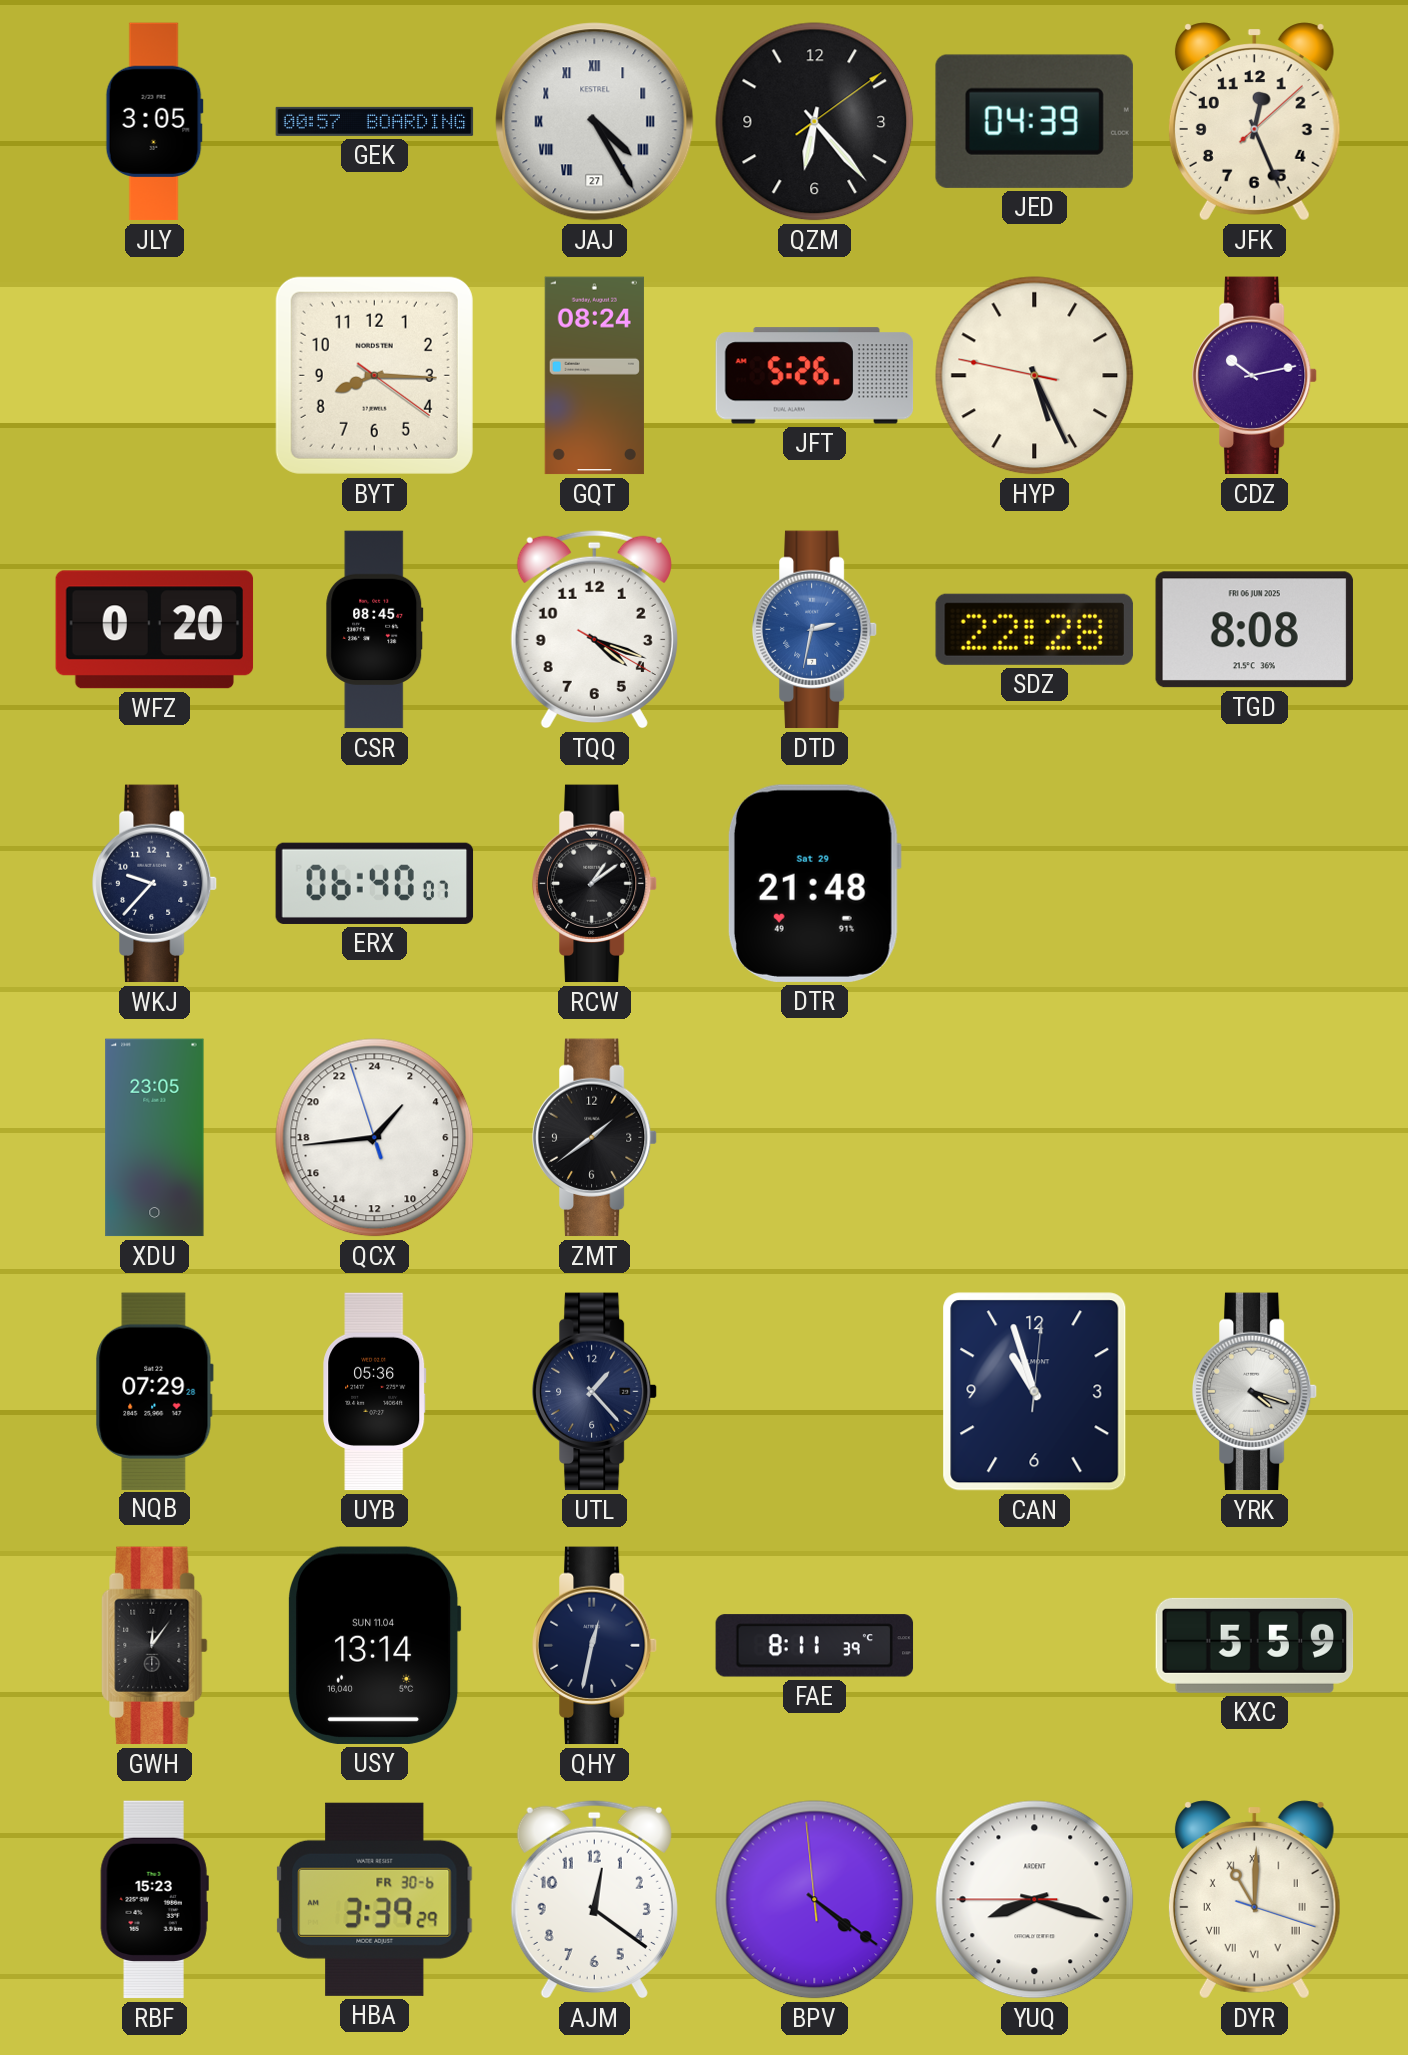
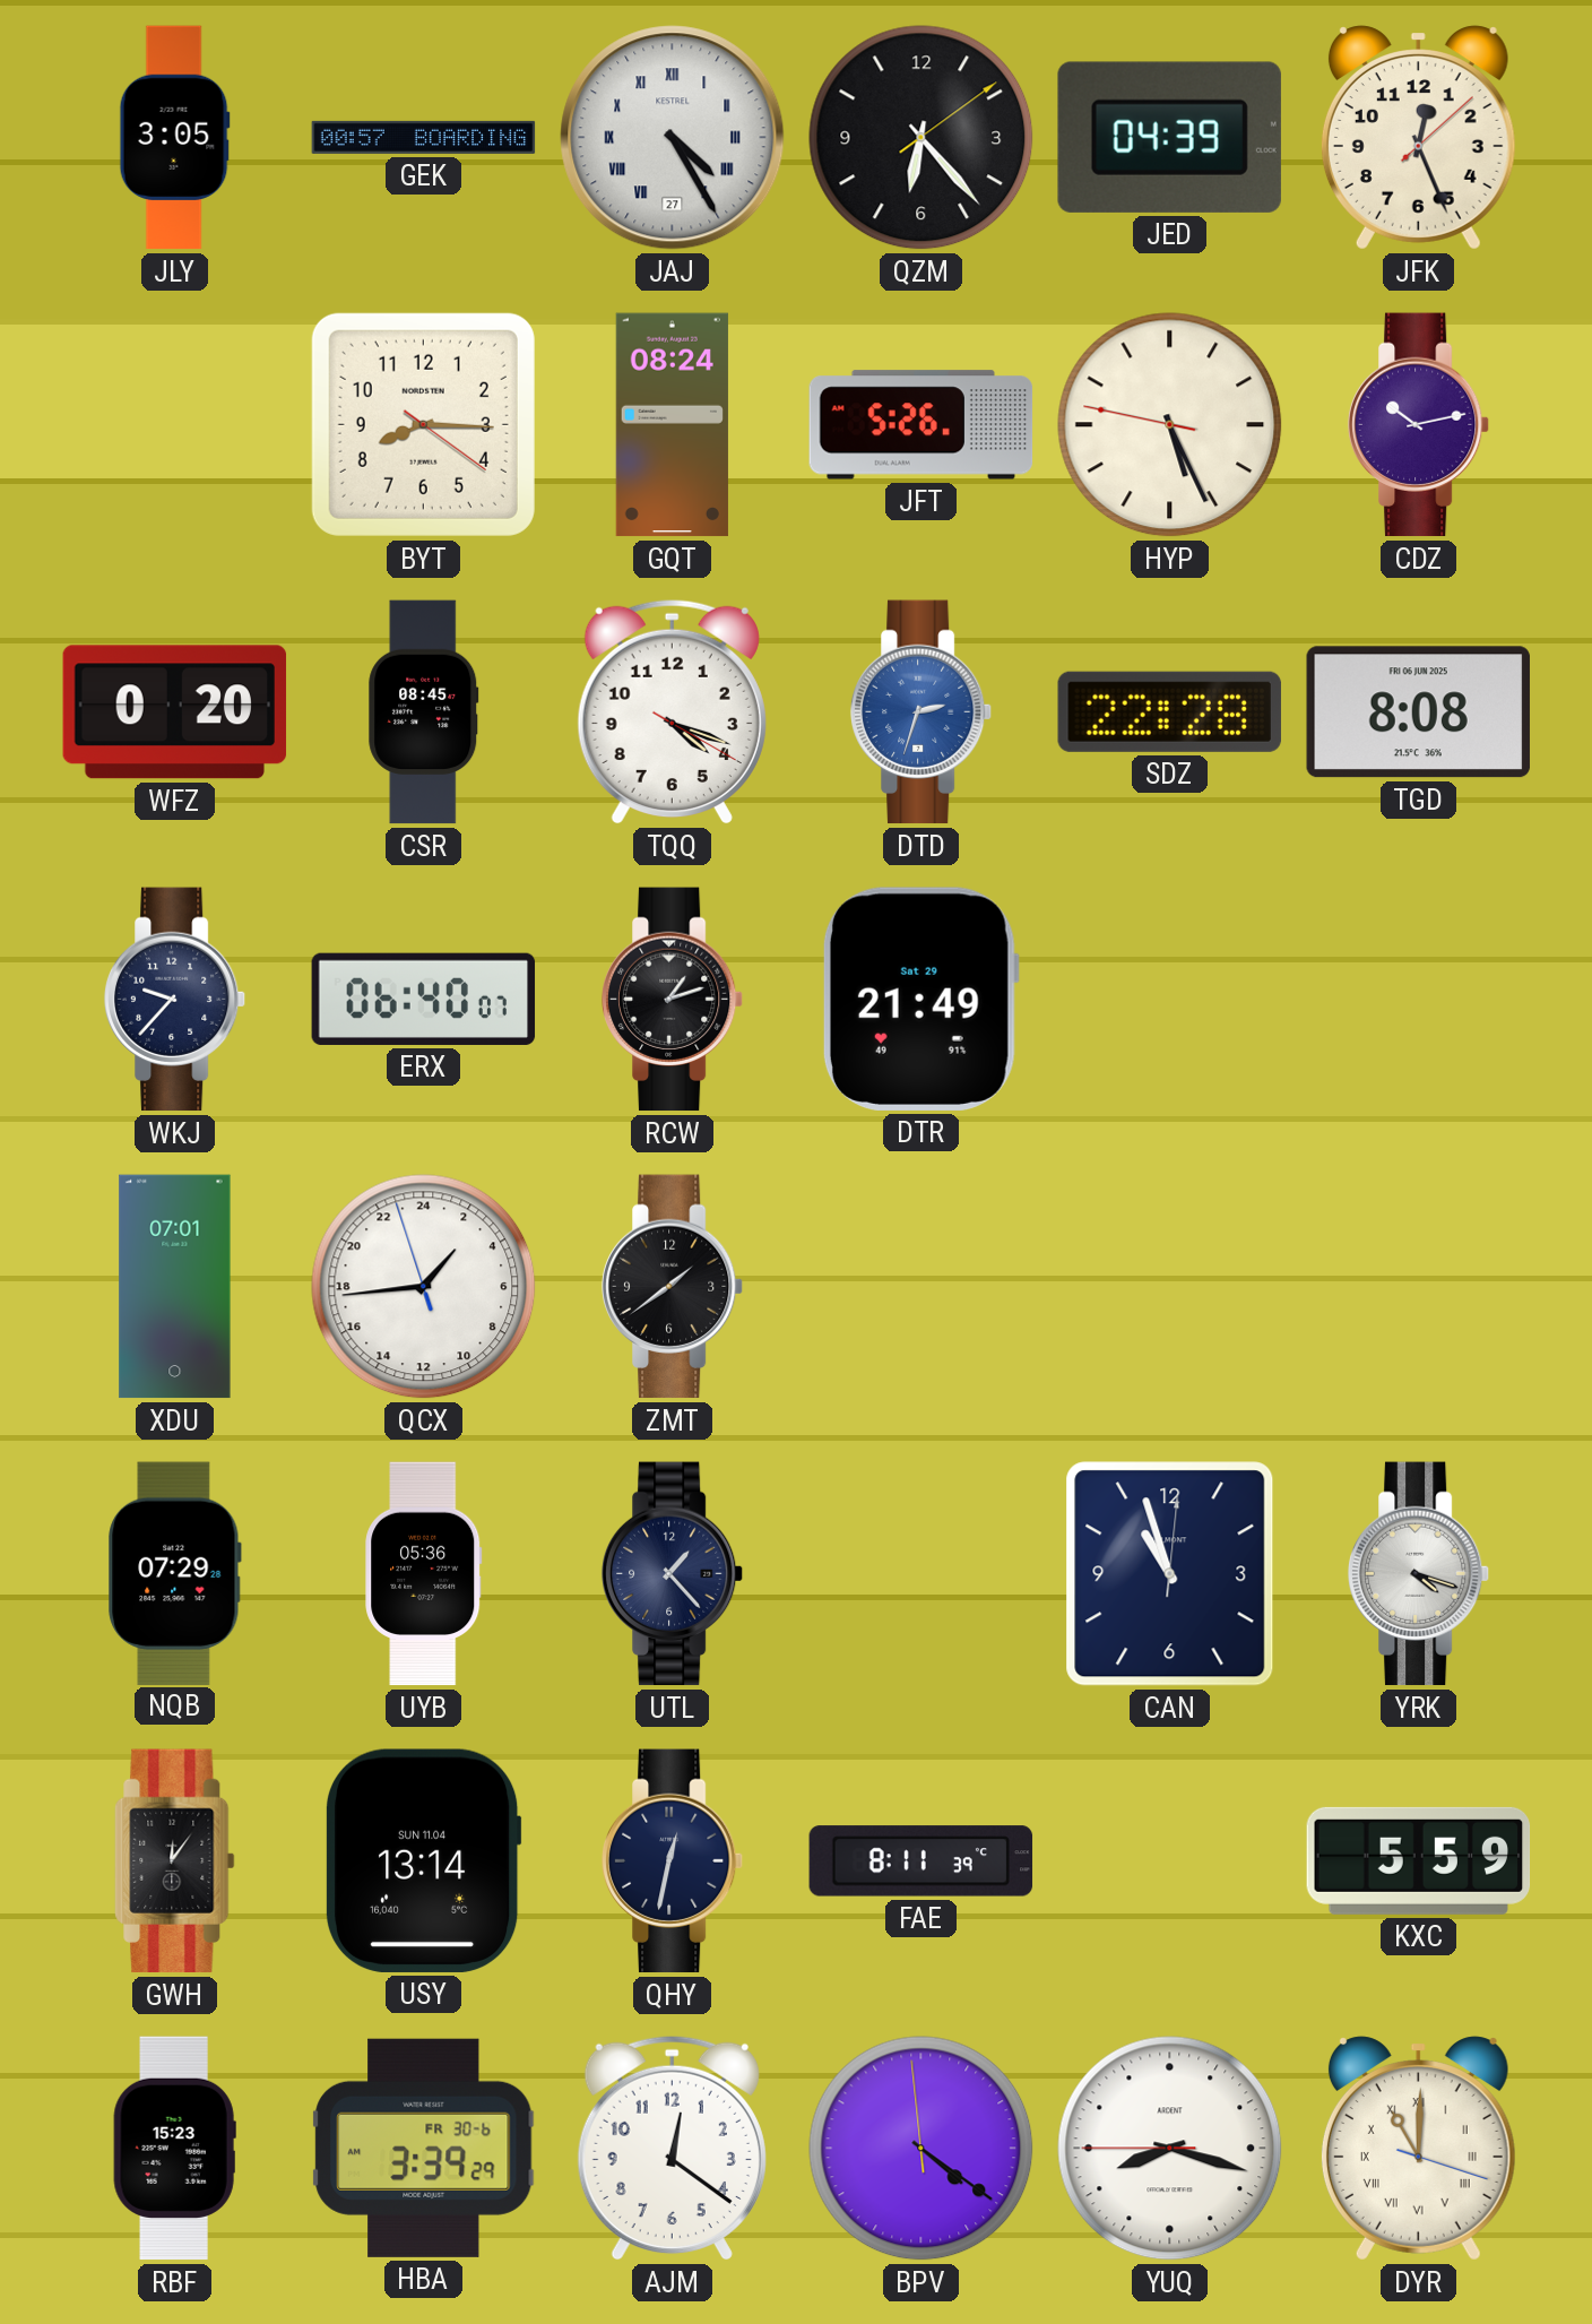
DTD: 2:32 -> 2:33
RCW: 1:09 -> 1:12
DTR: 21:48 -> 21:49
XDU: 23:05 -> 07:01
